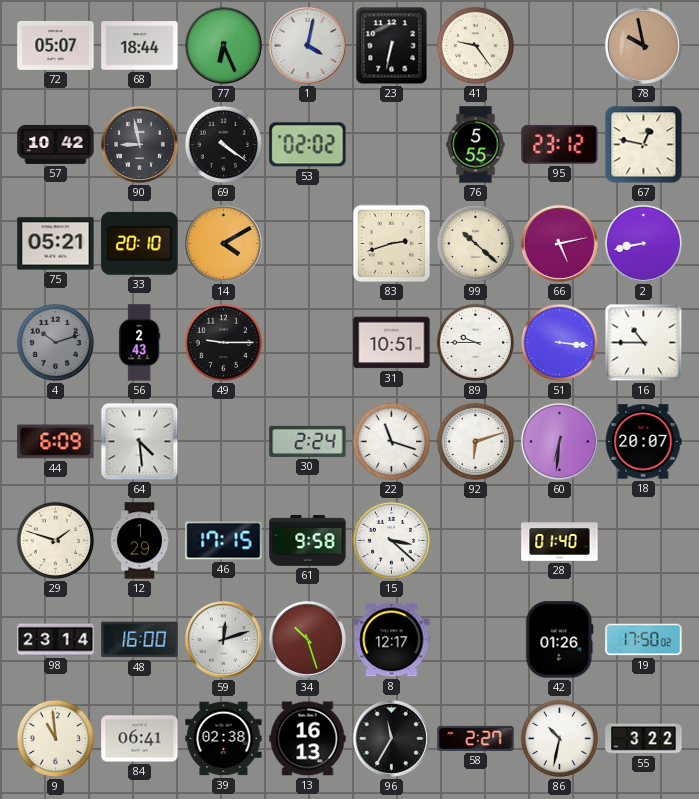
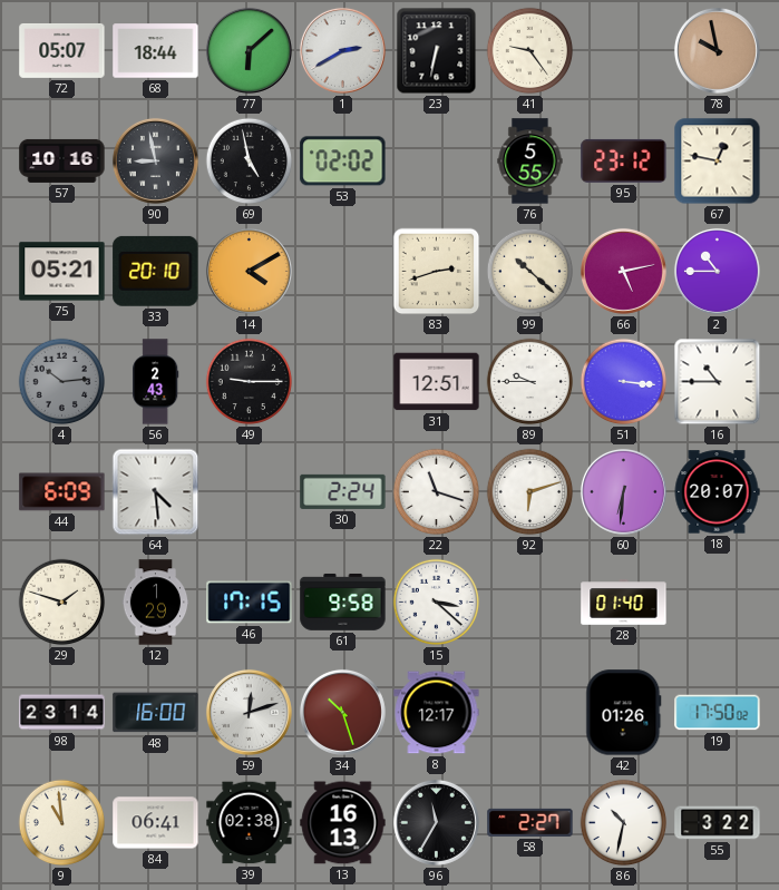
77: 6:26 -> 6:08
1: 4:02 -> 2:40
57: 10:42 -> 10:16
69: 4:21 -> 4:58
2: 8:43 -> 10:45
4: 10:12 -> 10:14
31: 10:51 -> 12:51
